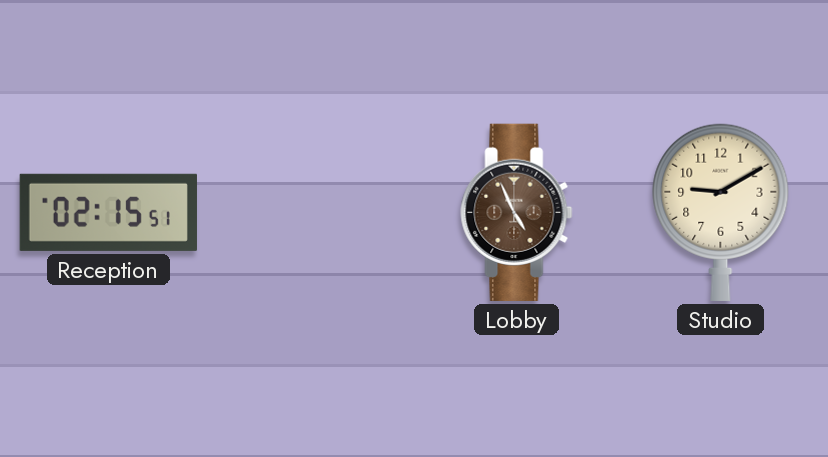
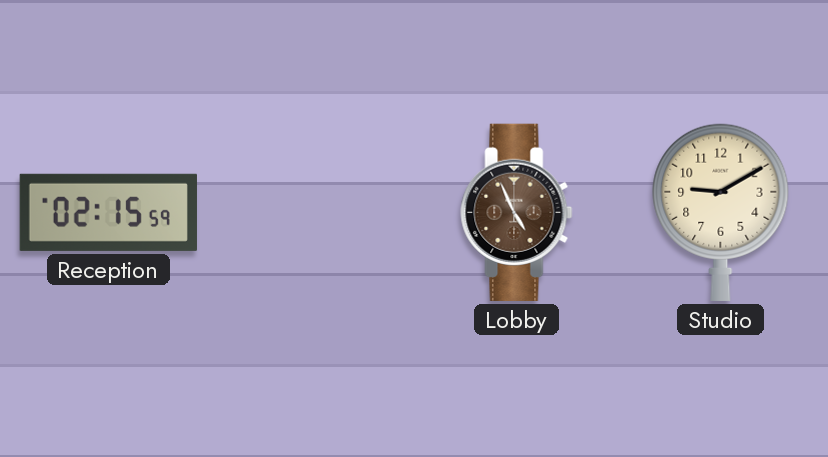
Reception: 02:15:51 -> 02:15:59
